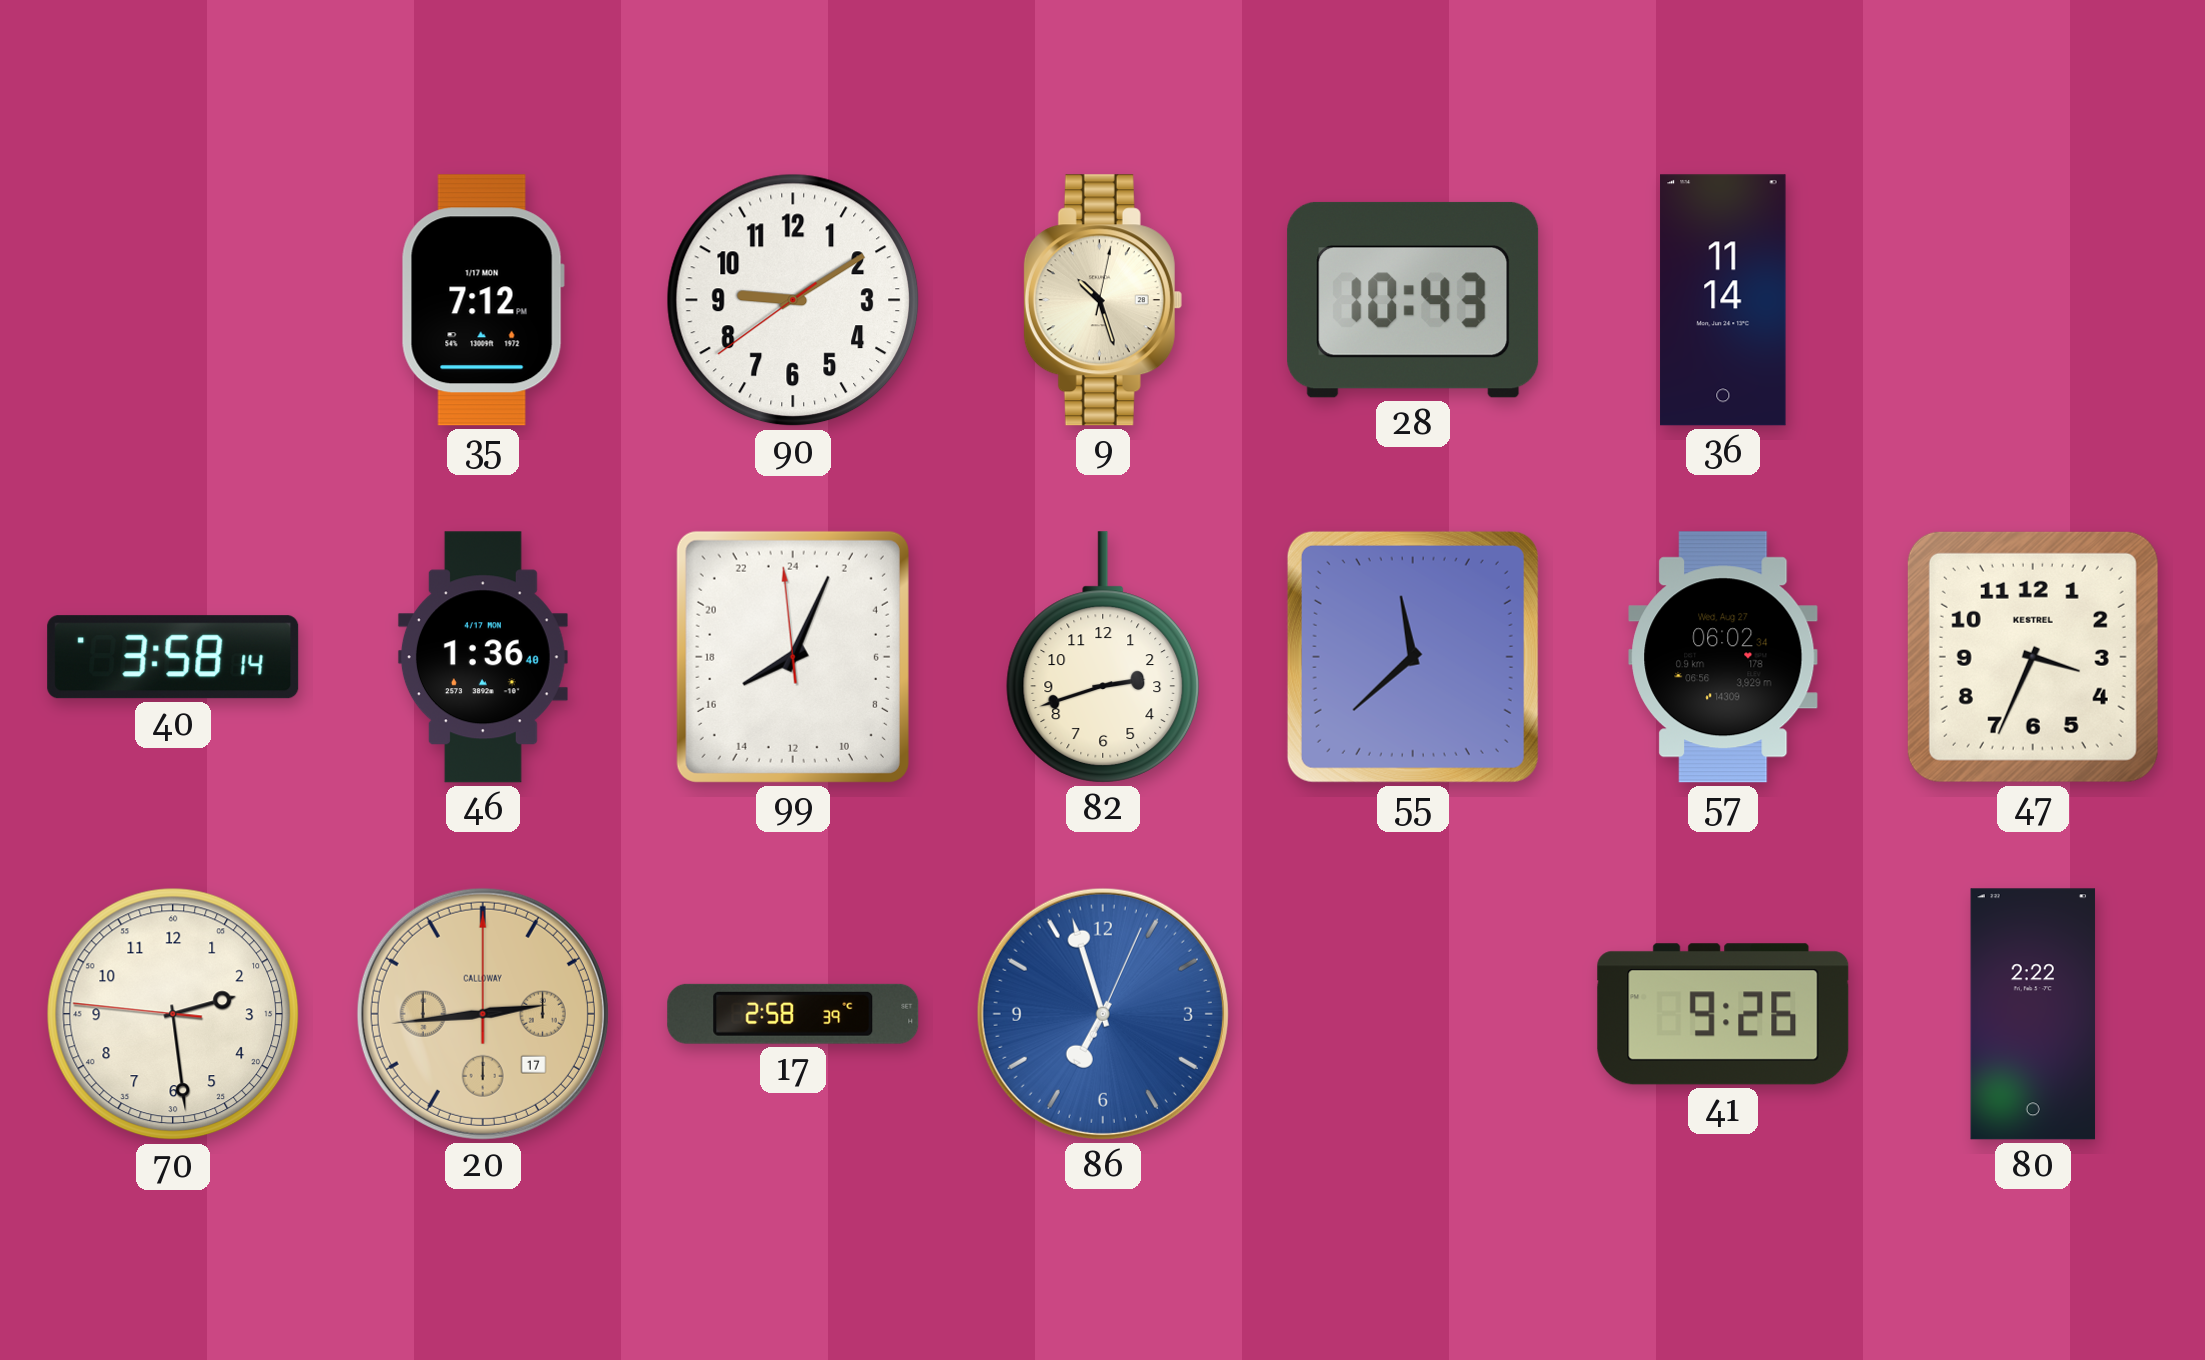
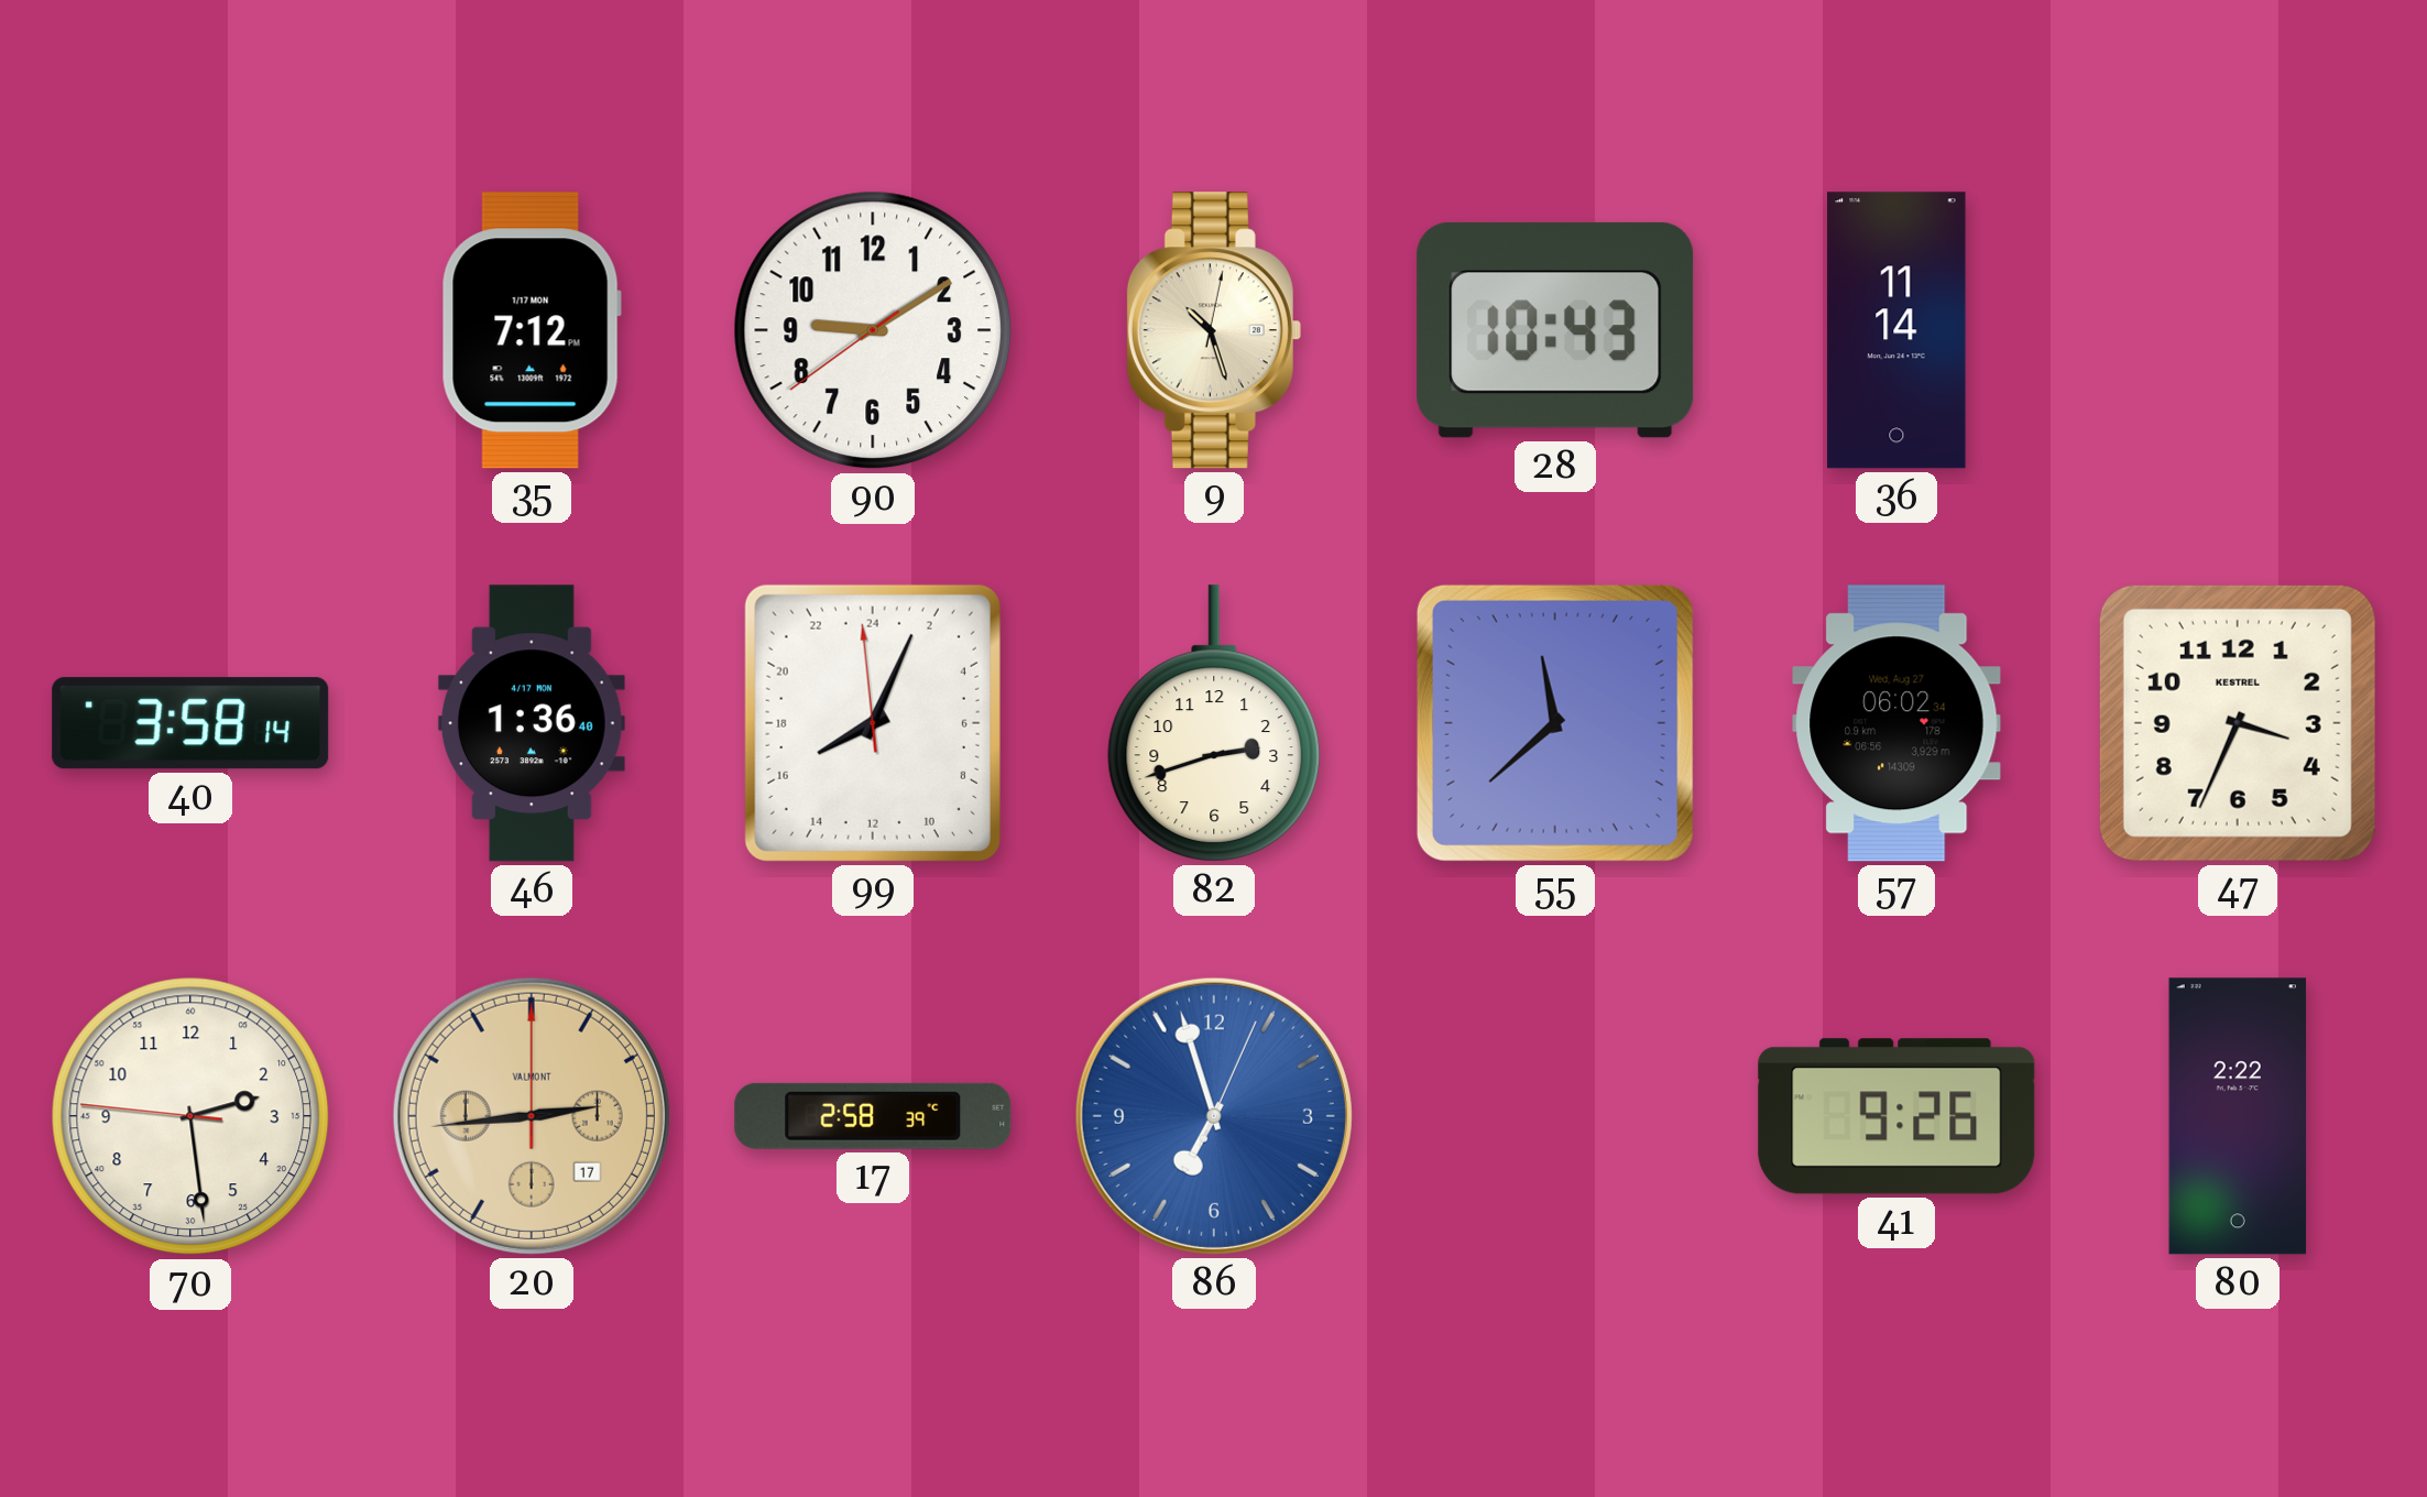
20 brand: CALLOWAY -> VALMONT
